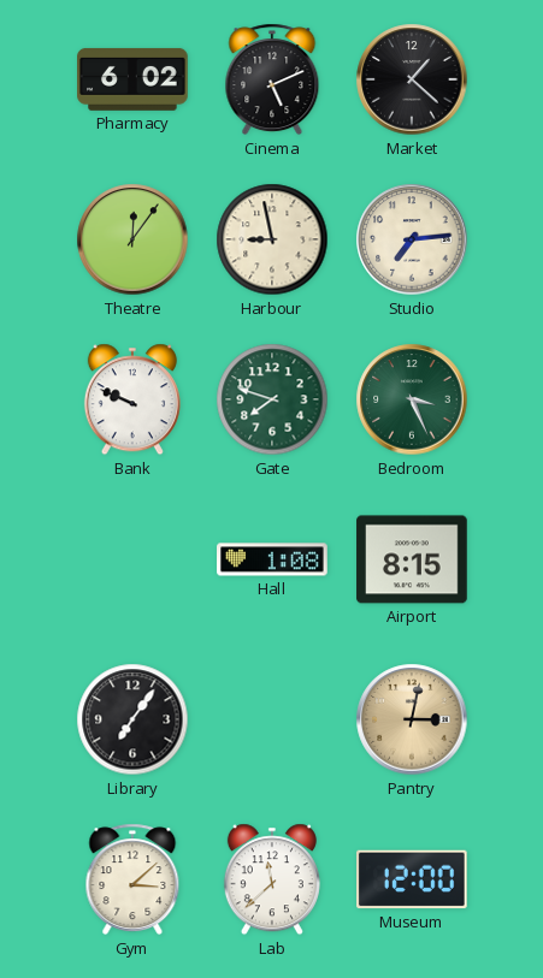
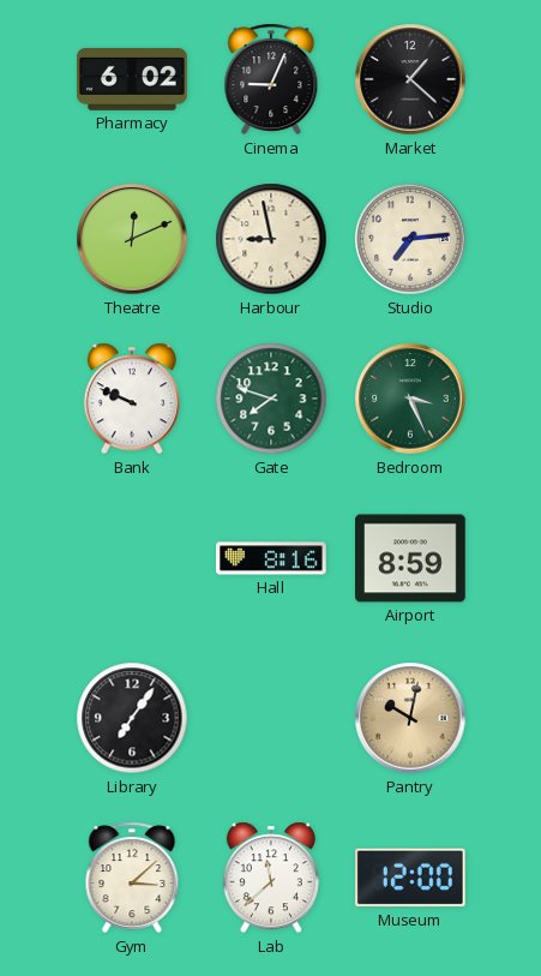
Cinema: 5:11 -> 9:04
Theatre: 12:06 -> 12:11
Hall: 1:08 -> 8:16
Airport: 8:15 -> 8:59
Pantry: 3:02 -> 10:02
